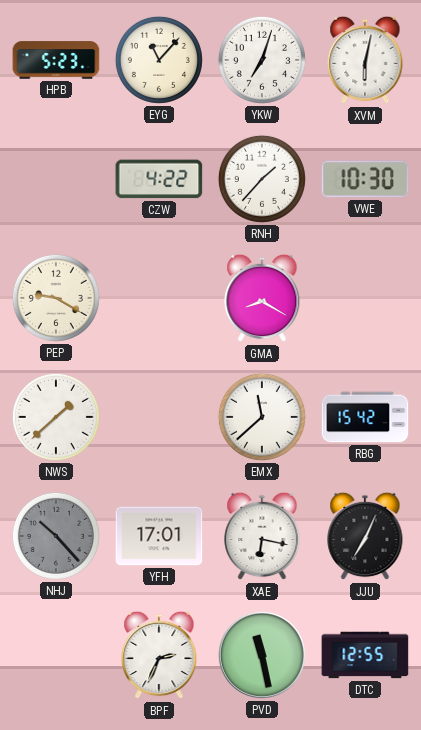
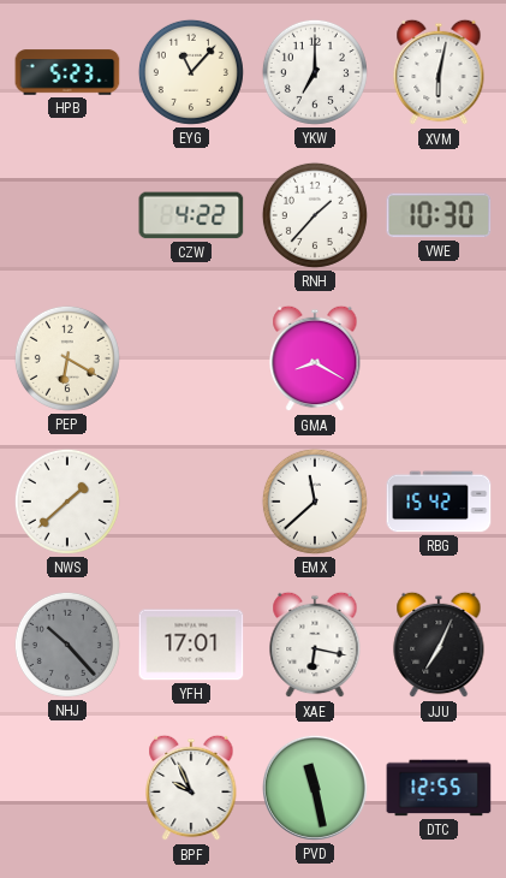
YKW: 7:03 -> 7:00
PEP: 9:20 -> 6:20
BPF: 2:34 -> 9:56
